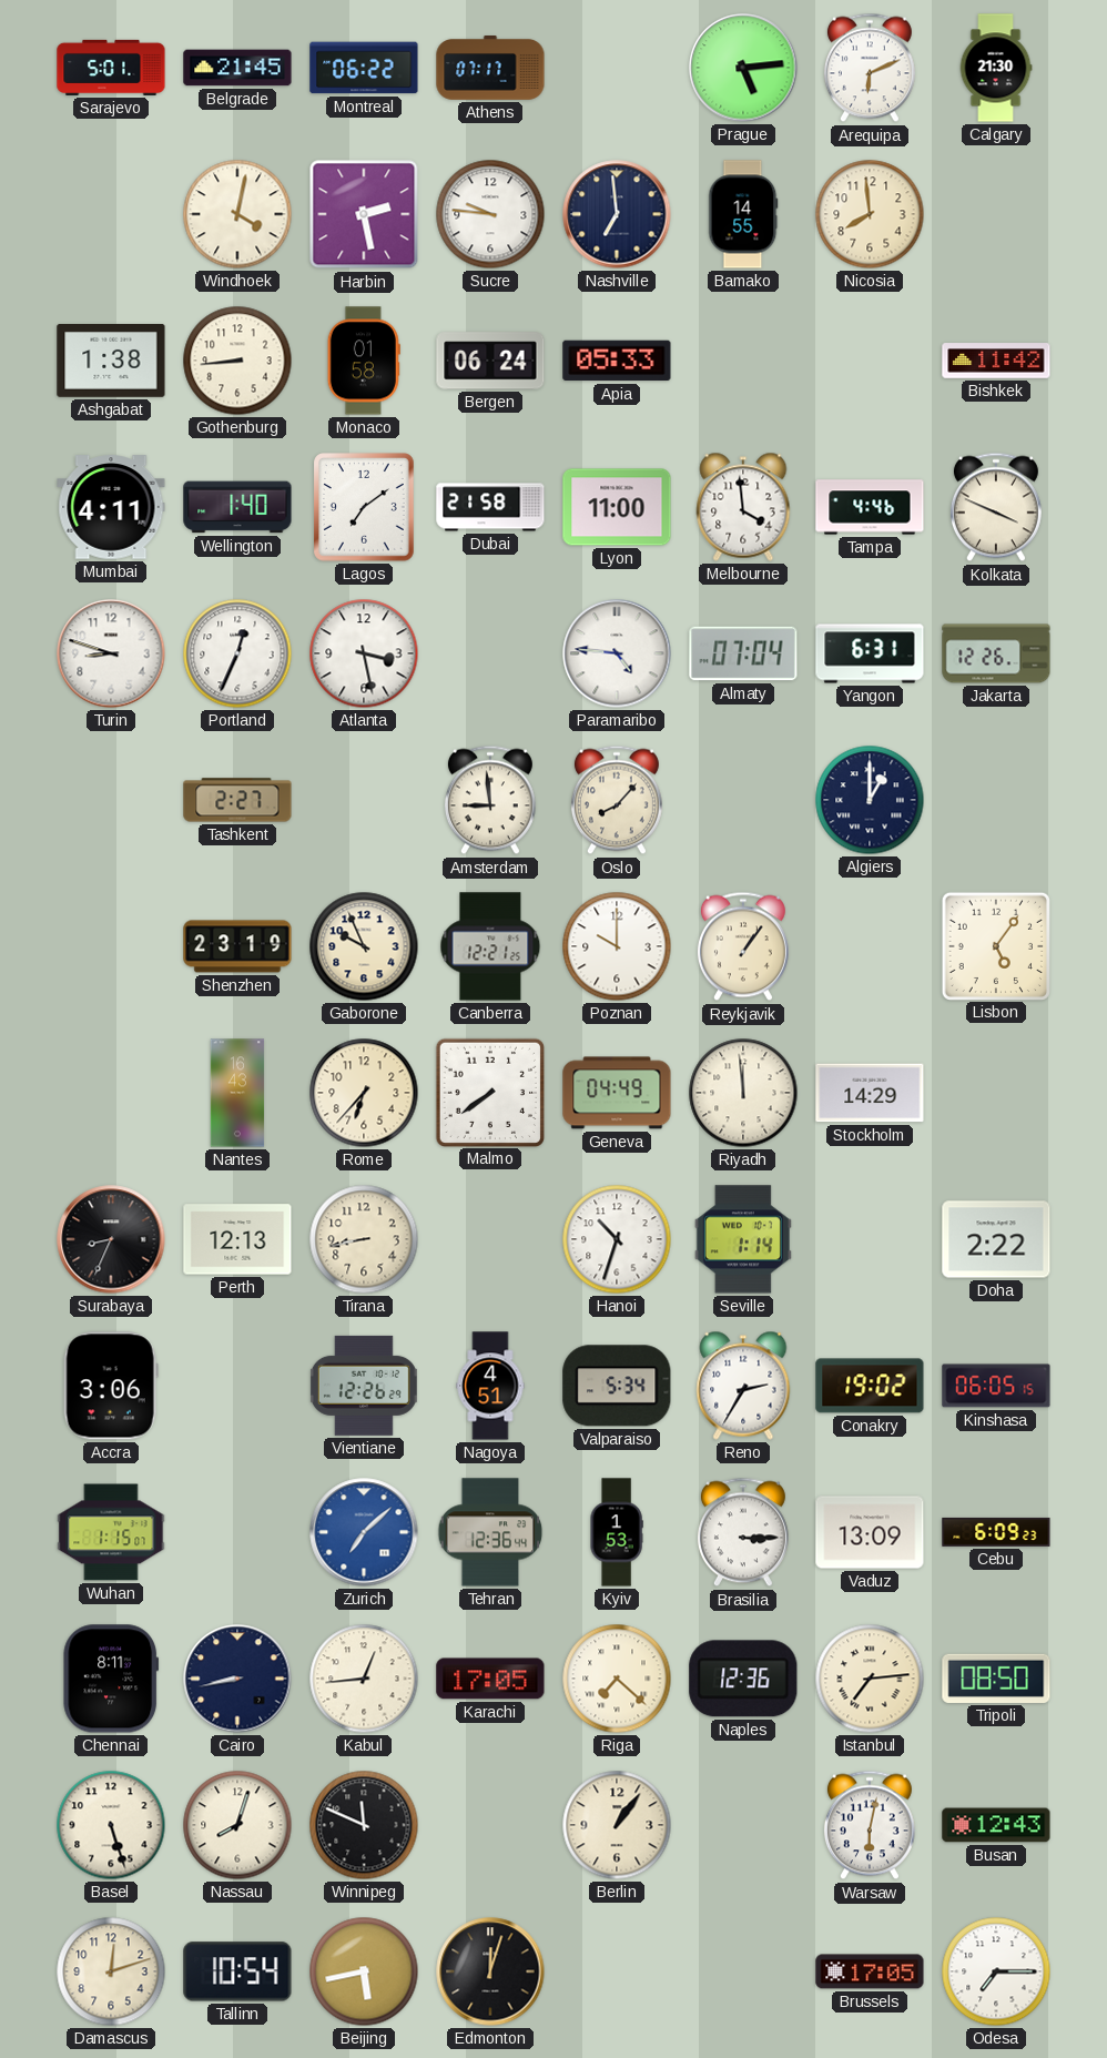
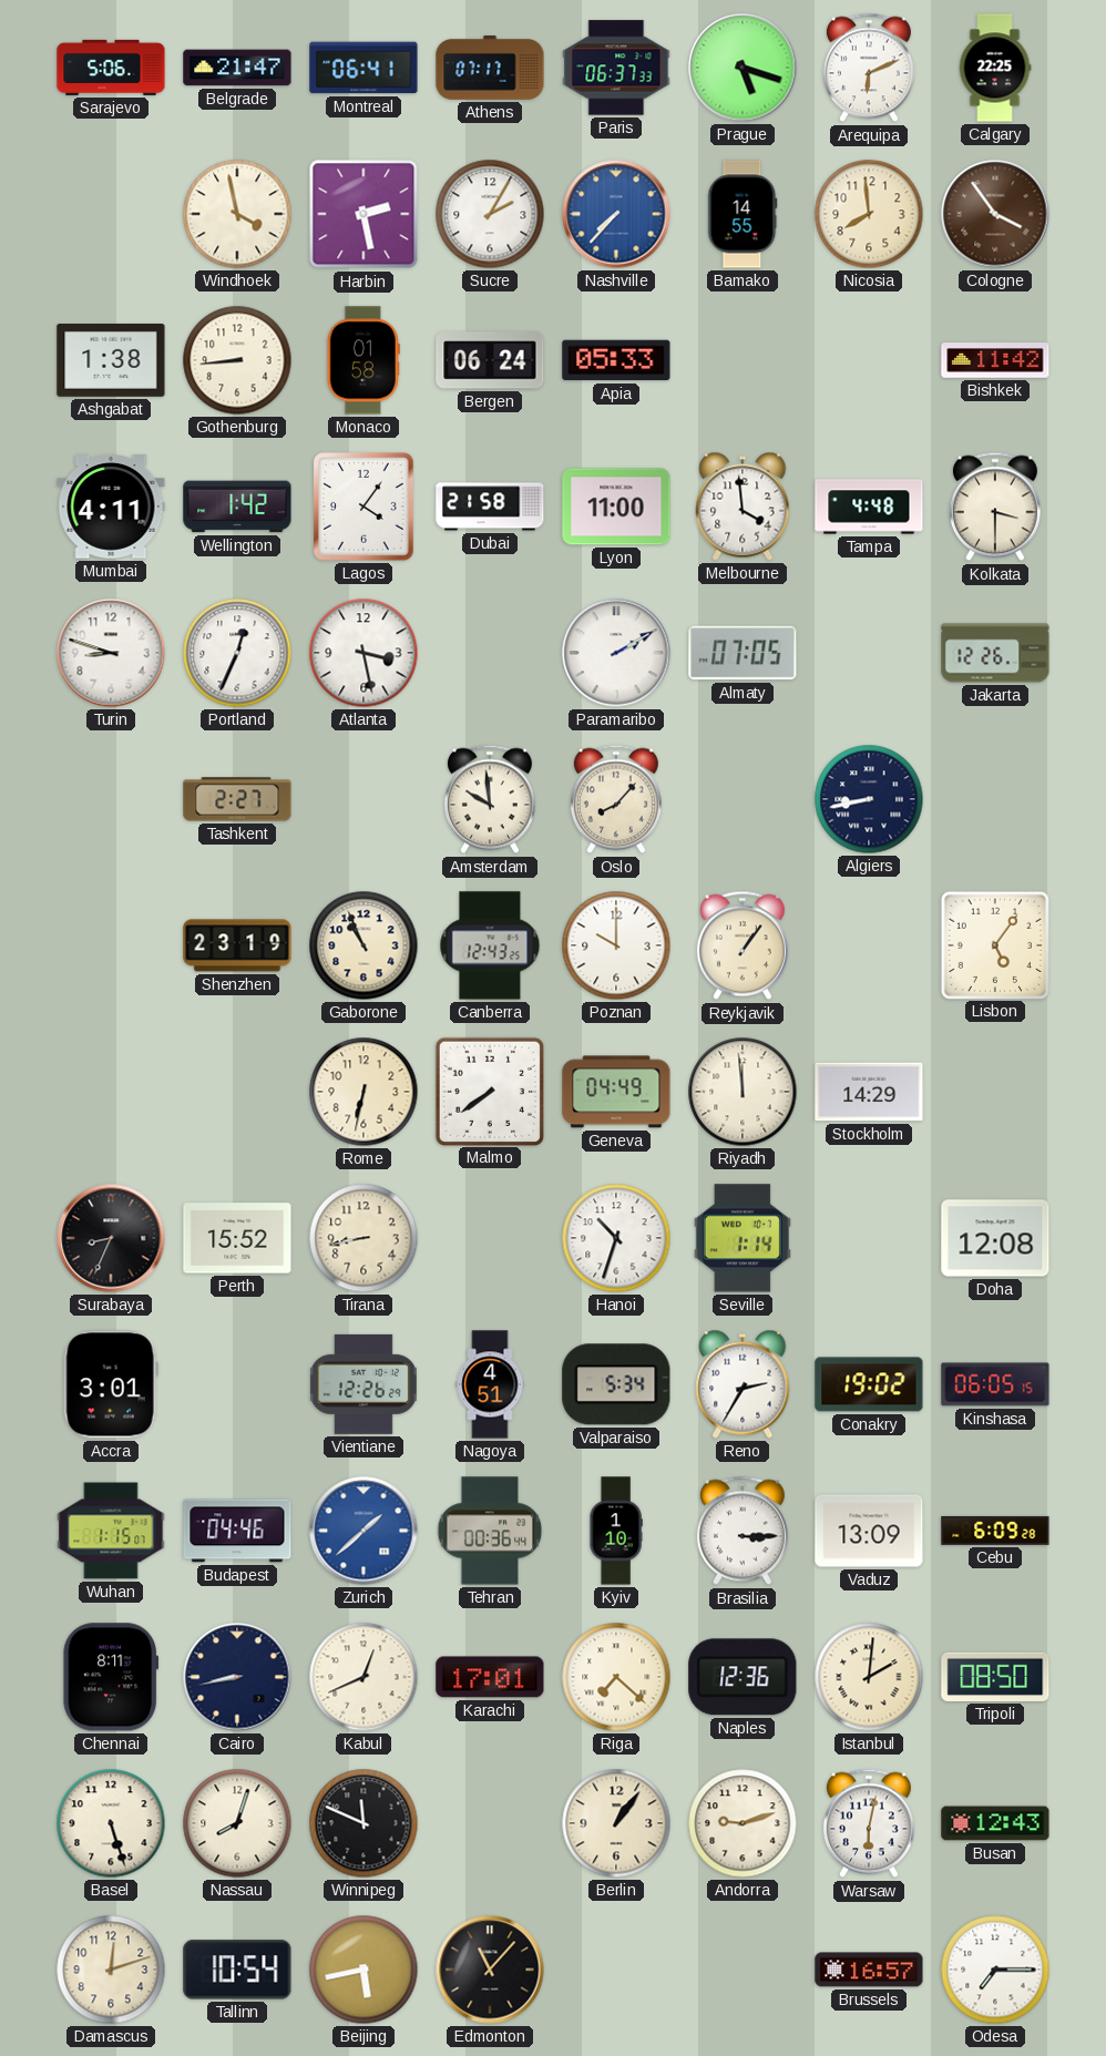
Sarajevo: 5:01 -> 5:06
Belgrade: 21:45 -> 21:47
Montreal: 06:22 -> 06:41
Paris: none -> 06:37
Prague: 5:14 -> 5:18
Calgary: 21:30 -> 22:25
Windhoek: 4:02 -> 3:58
Sucre: 9:46 -> 2:05
Nashville: 6:59 -> 7:37
Nashville dial: navy -> blue
Cologne: none -> 3:54
Wellington: 1:40 -> 1:42
Lagos: 7:09 -> 4:06
Tampa: 4:46 -> 4:48
Kolkata: 3:49 -> 3:30
Paramaribo: 4:46 -> 2:10
Almaty: 07:04 -> 07:05
Yangon: 6:31 -> none
Amsterdam: 8:59 -> 9:59
Algiers: 1:00 -> 8:43
Gaborone: 9:56 -> 10:56
Canberra: 12:21 -> 12:43
Nantes: 16:43 -> none
Rome: 6:37 -> 6:32
Perth: 12:13 -> 15:52
Doha: 2:22 -> 12:08
Accra: 3:06 -> 3:01
Budapest: none -> 04:46
Zurich: 7:08 -> 1:38
Tehran: 12:36 -> 00:36
Kyiv: 1:53 -> 1:10
Cebu: 6:09:23 -> 6:09:28
Kabul: 12:44 -> 12:41
Karachi: 17:05 -> 17:01
Istanbul: 7:14 -> 2:01
Andorra: none -> 9:12
Edmonton: 12:03 -> 11:07
Brussels: 17:05 -> 16:57
